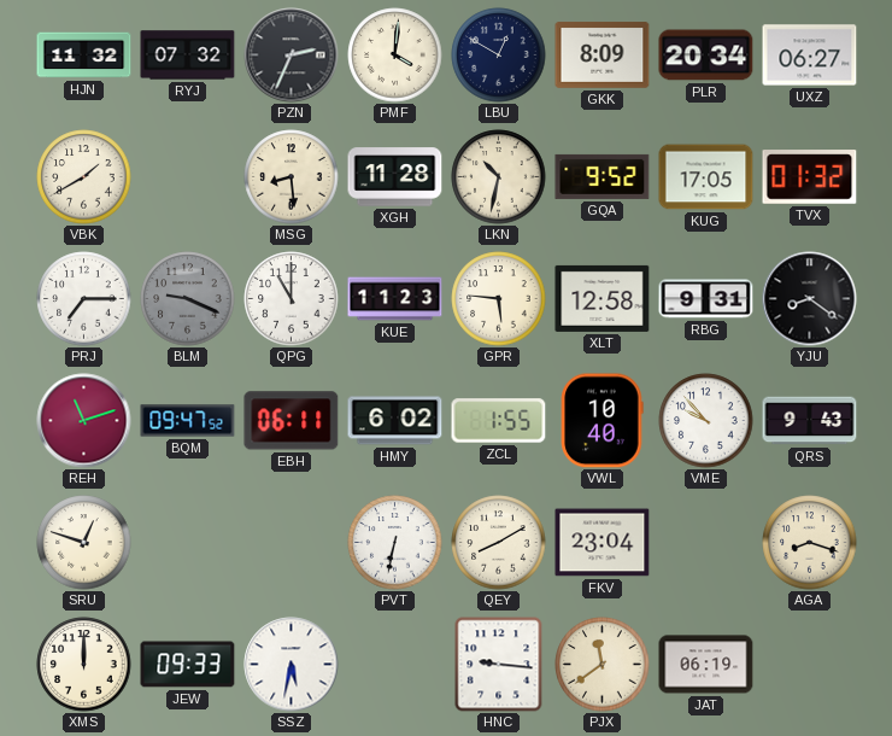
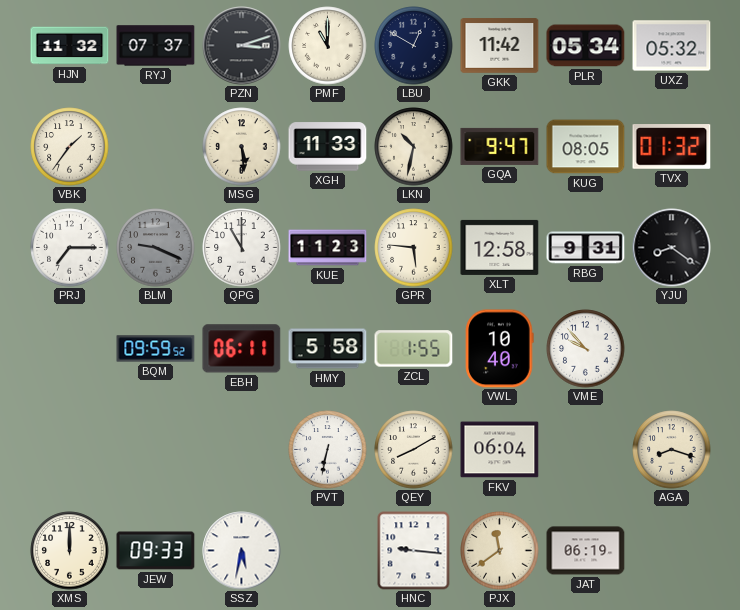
RYJ: 07:32 -> 07:37
PZN: 2:34 -> 3:12
PMF: 4:01 -> 11:00
GKK: 8:09 -> 11:42
PLR: 20:34 -> 05:34
UXZ: 06:27 -> 05:32
VBK: 1:40 -> 1:36
MSG: 8:29 -> 5:29
XGH: 11:28 -> 11:33
GQA: 9:52 -> 9:47
KUG: 17:05 -> 08:05
REH: 11:12 -> none
BQM: 09:47 -> 09:59
HMY: 6:02 -> 5:58
QRS: 9:43 -> none
SRU: 12:48 -> none
FKV: 23:04 -> 06:04
